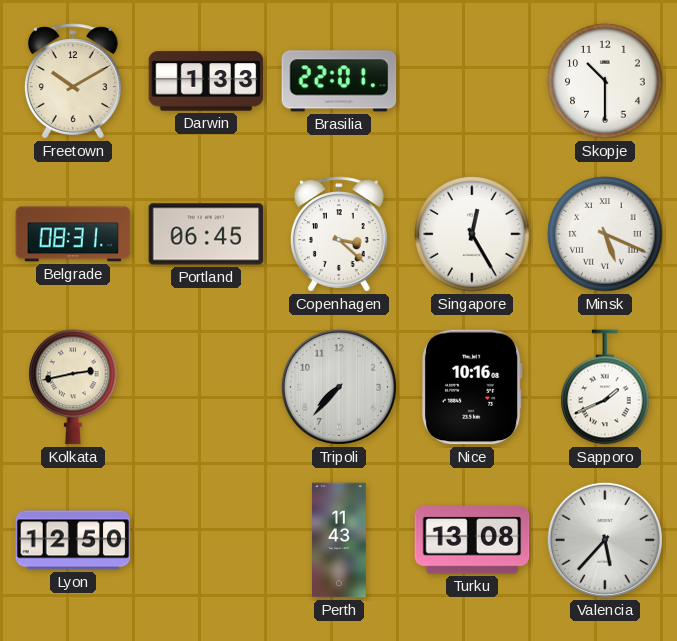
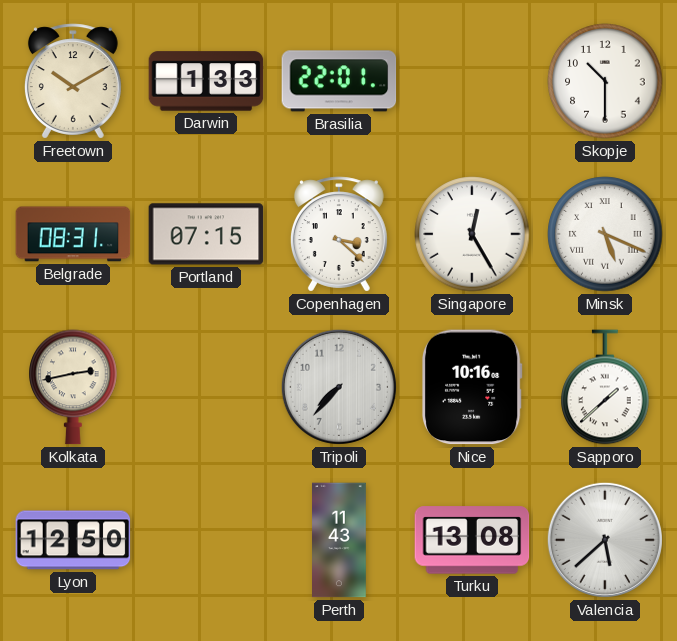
Portland: 06:45 -> 07:15
Sapporo: 1:41 -> 1:38
Valencia: 5:37 -> 5:38
